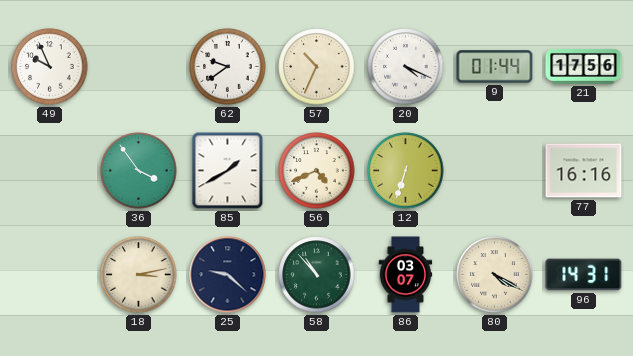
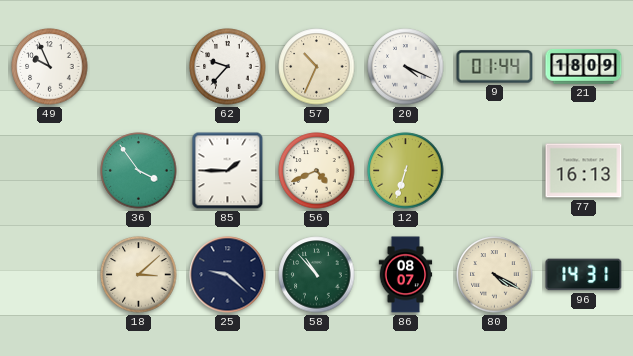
62: 9:39 -> 9:37
21: 17:56 -> 18:09
85: 1:40 -> 1:45
77: 16:16 -> 16:13
18: 3:13 -> 3:08
86: 03:07 -> 08:07
